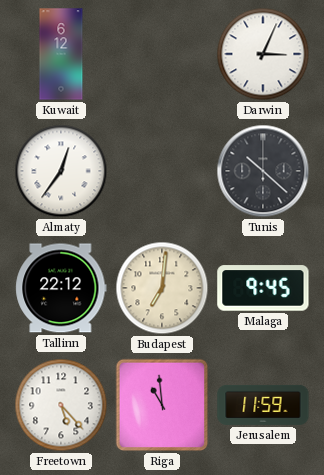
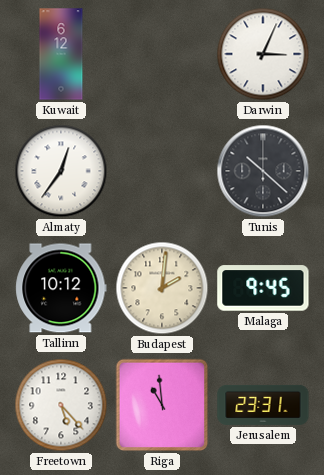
Tallinn: 22:12 -> 10:12
Budapest: 7:01 -> 2:01
Jerusalem: 11:59 -> 23:31
